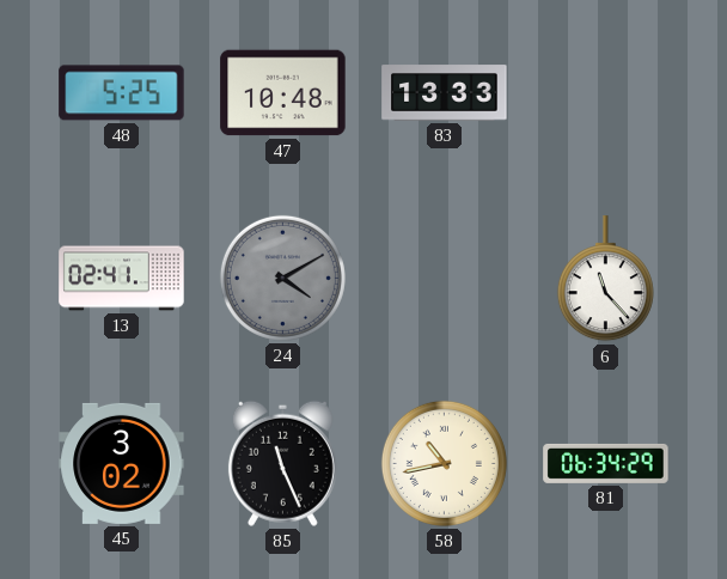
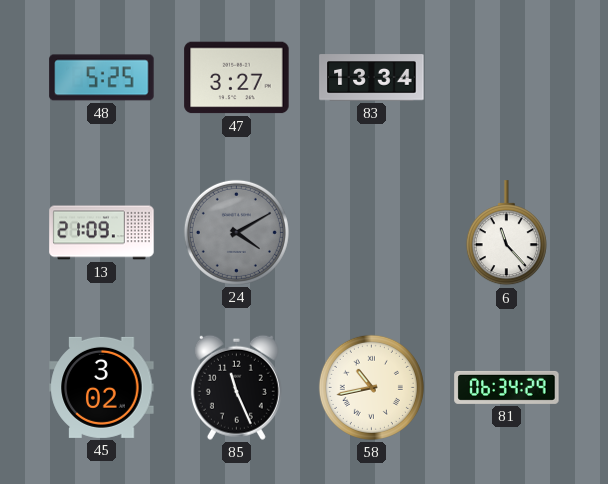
47: 10:48 -> 3:27
83: 13:33 -> 13:34
13: 02:41 -> 21:09
